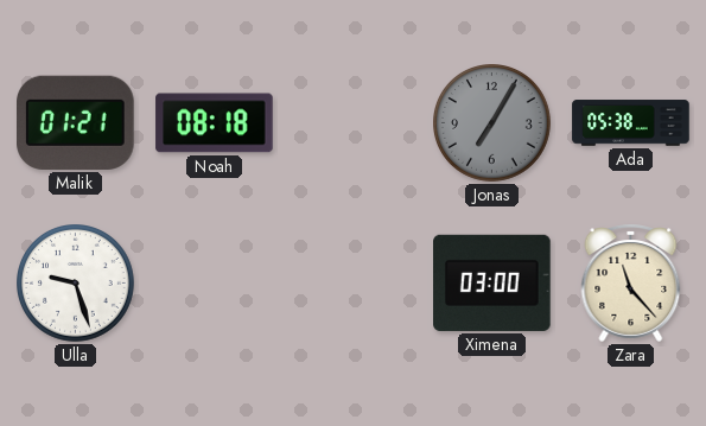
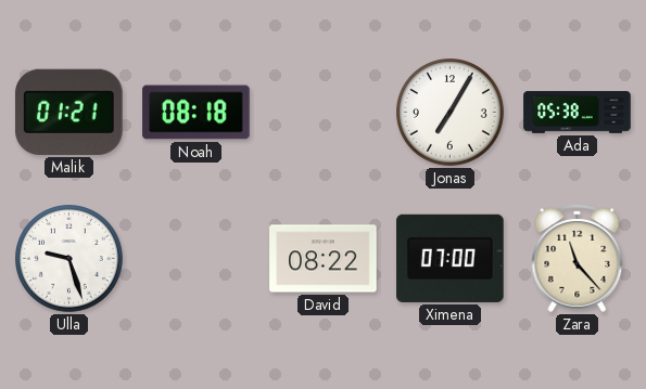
Jonas dial: grey -> white
David: none -> 08:22
Ximena: 03:00 -> 07:00
